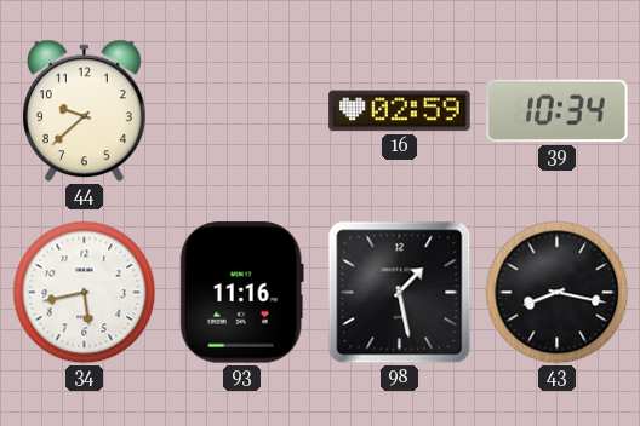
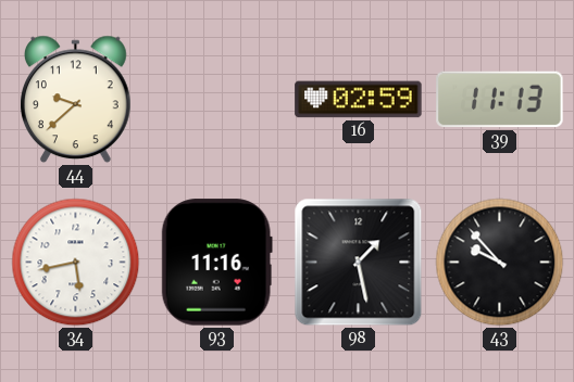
39: 10:34 -> 11:13
43: 8:17 -> 9:53
